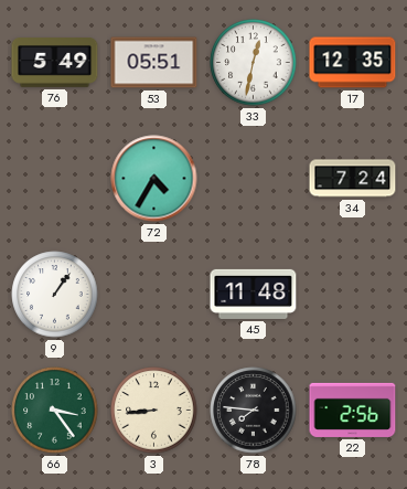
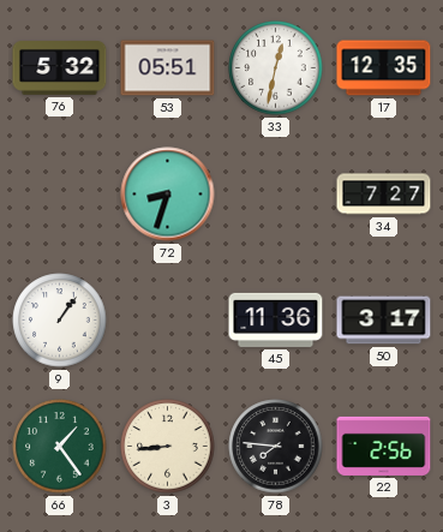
76: 5:49 -> 5:32
72: 4:35 -> 8:33
34: 7:24 -> 7:27
45: 11:48 -> 11:36
50: none -> 3:17
66: 3:24 -> 1:24
